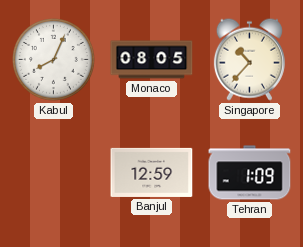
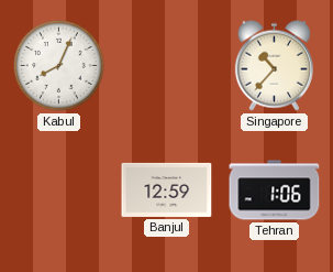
Monaco: 08:05 -> none
Tehran: 1:09 -> 1:06
